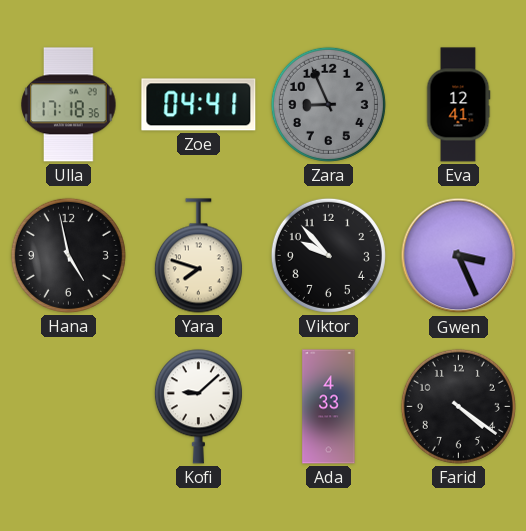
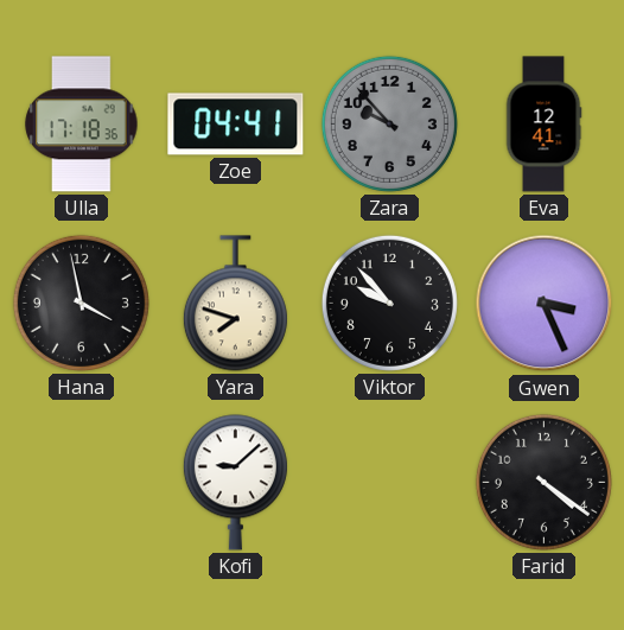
Zara: 8:56 -> 9:53
Hana: 4:58 -> 3:58
Ada: 4:33 -> none
